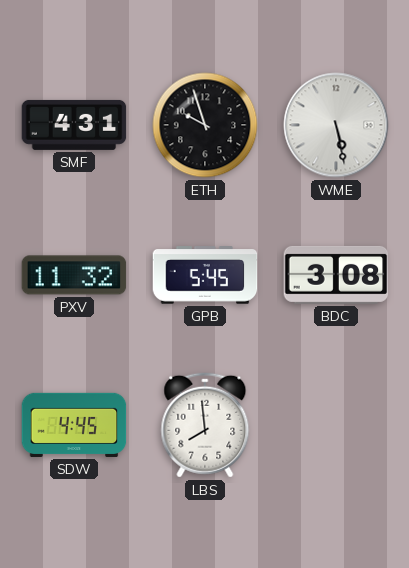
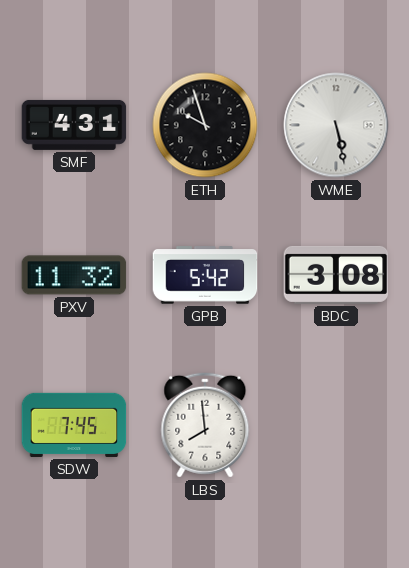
GPB: 5:45 -> 5:42
SDW: 4:45 -> 7:45
